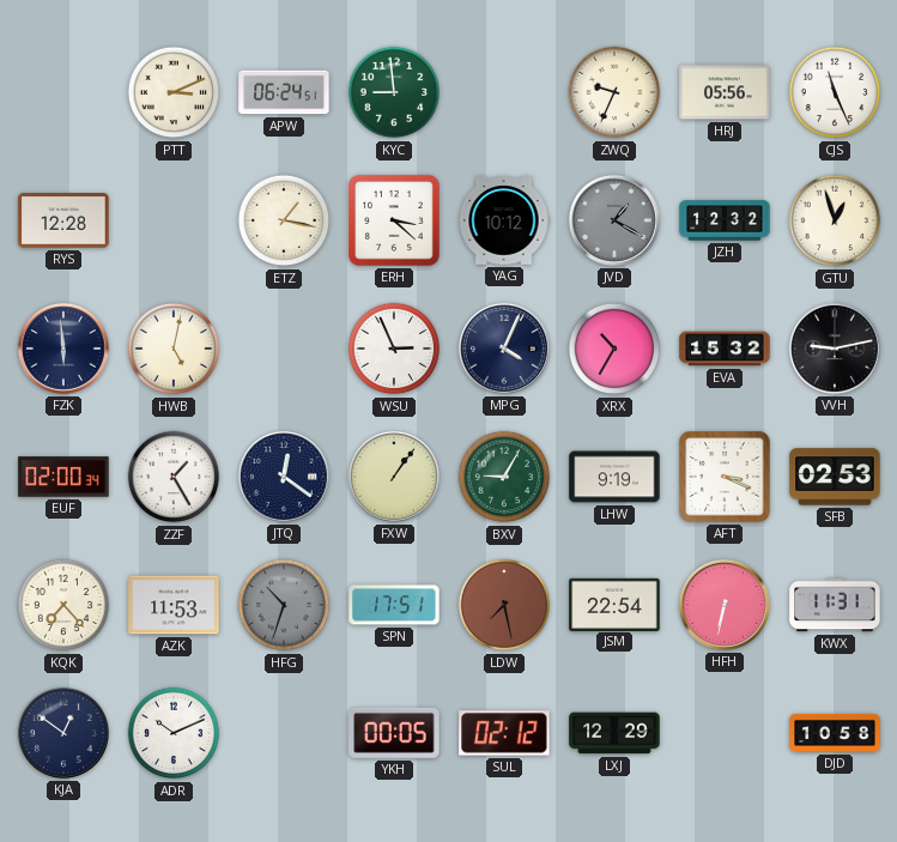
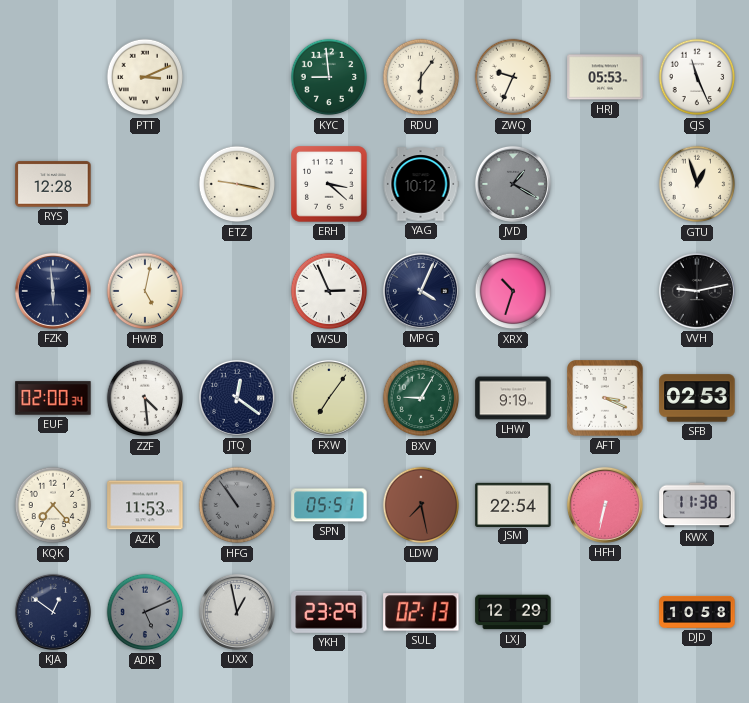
APW: 06:24 -> none
RDU: none -> 6:06
HRJ: 05:56 -> 05:53
ETZ: 1:17 -> 9:17
JZH: 12:32 -> none
XRX: 10:35 -> 10:33
EVA: 15:32 -> none
ZZF: 1:25 -> 4:29
FXW: 1:06 -> 7:06
HFG: 10:33 -> 10:54
SPN: 17:51 -> 05:51
KWX: 11:31 -> 11:38
ADR: 10:11 -> 5:11
ADR dial: white -> grey
UXX: none -> 12:58
YKH: 00:05 -> 23:29
SUL: 02:12 -> 02:13
